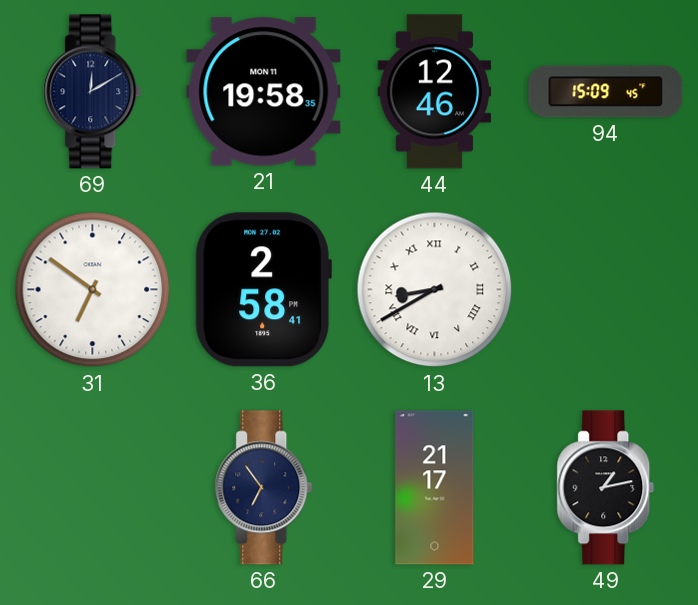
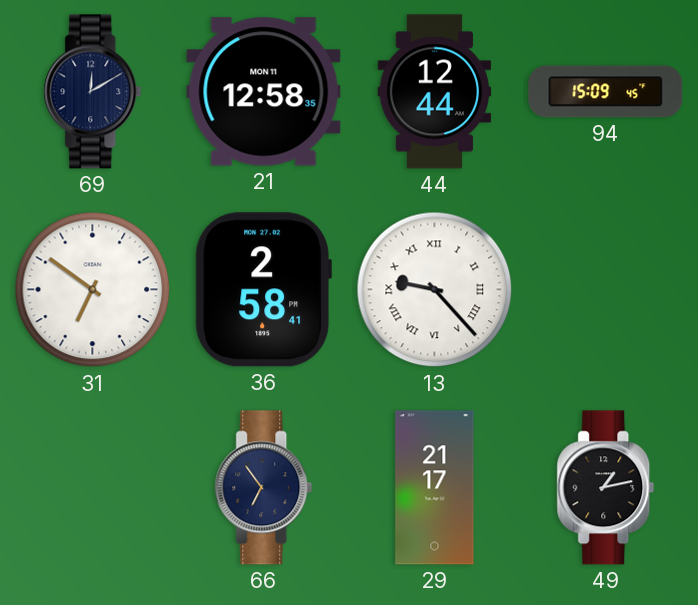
21: 19:58 -> 12:58
44: 12:46 -> 12:44
13: 8:40 -> 9:23
